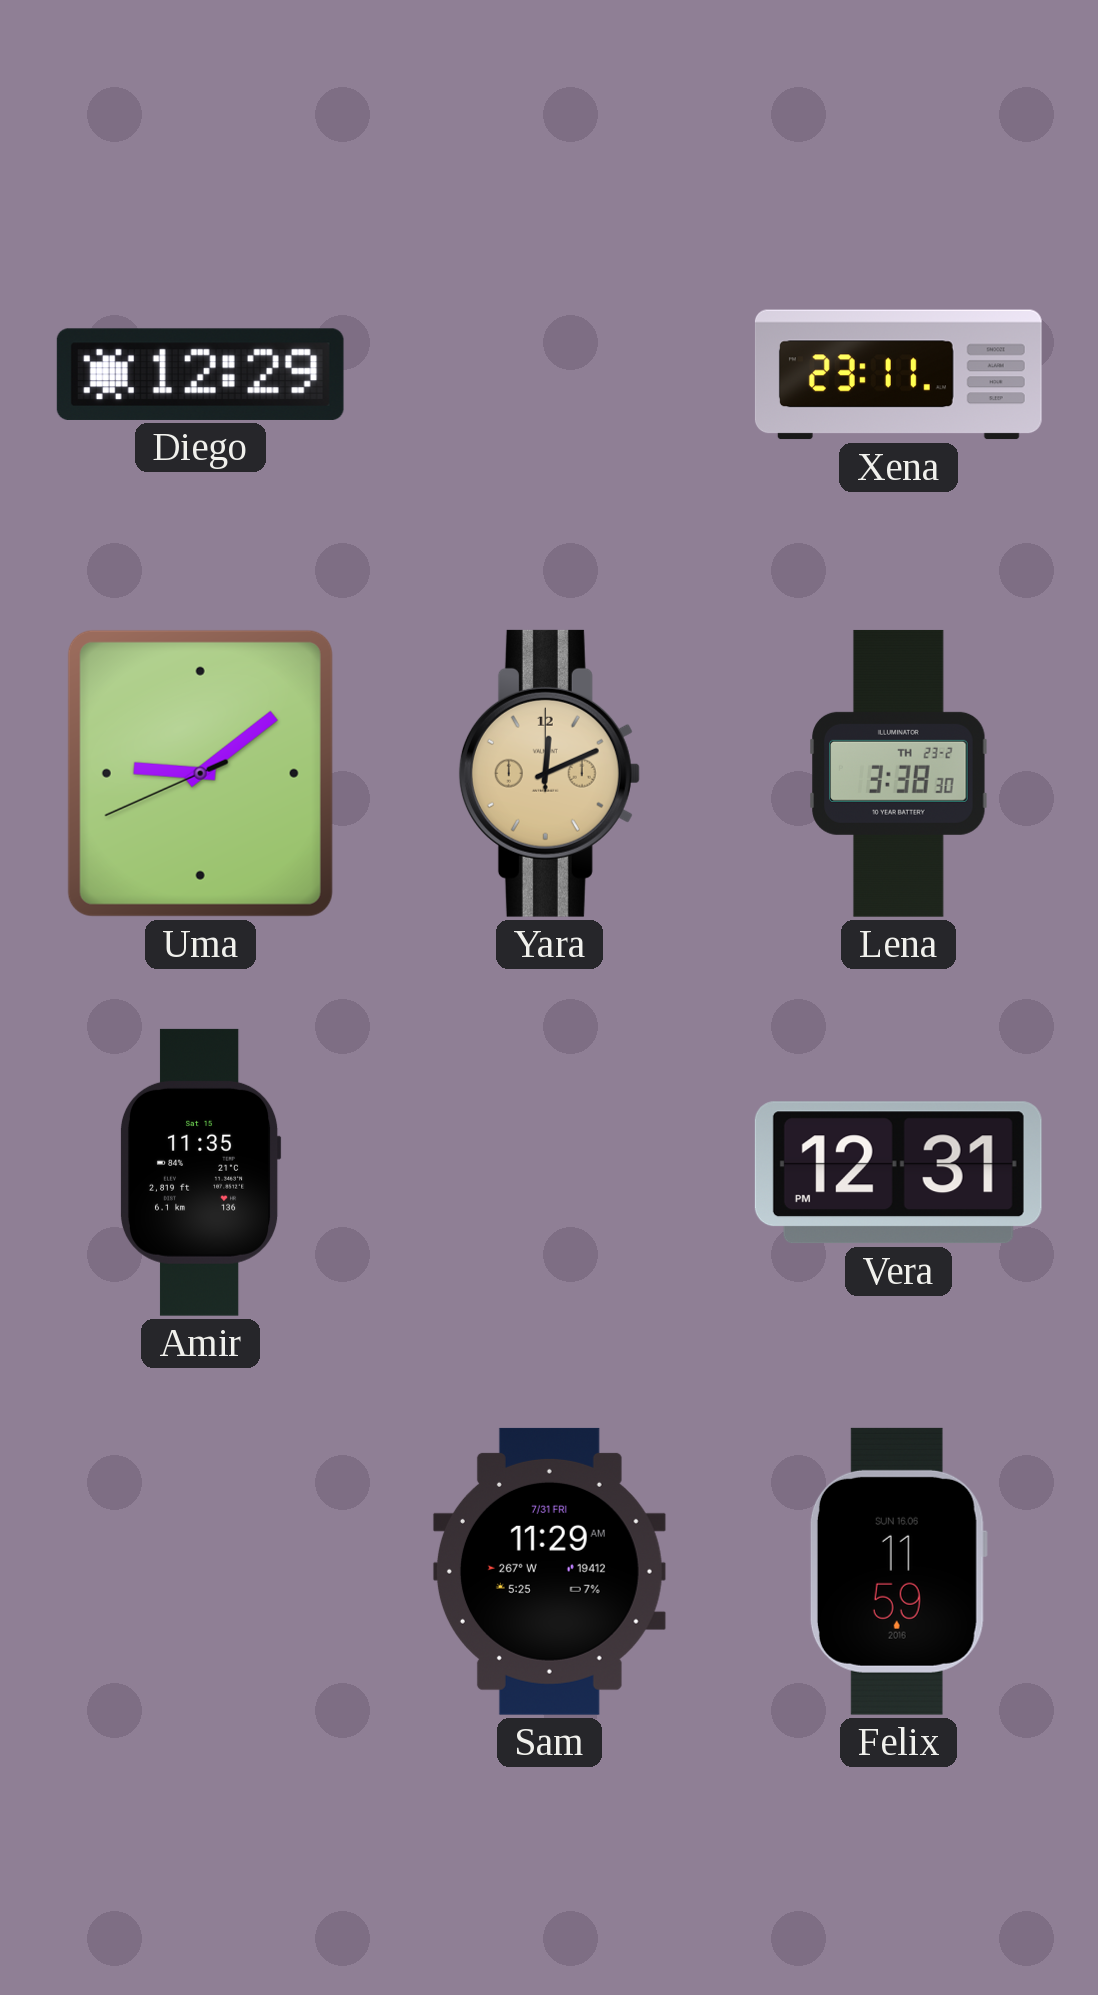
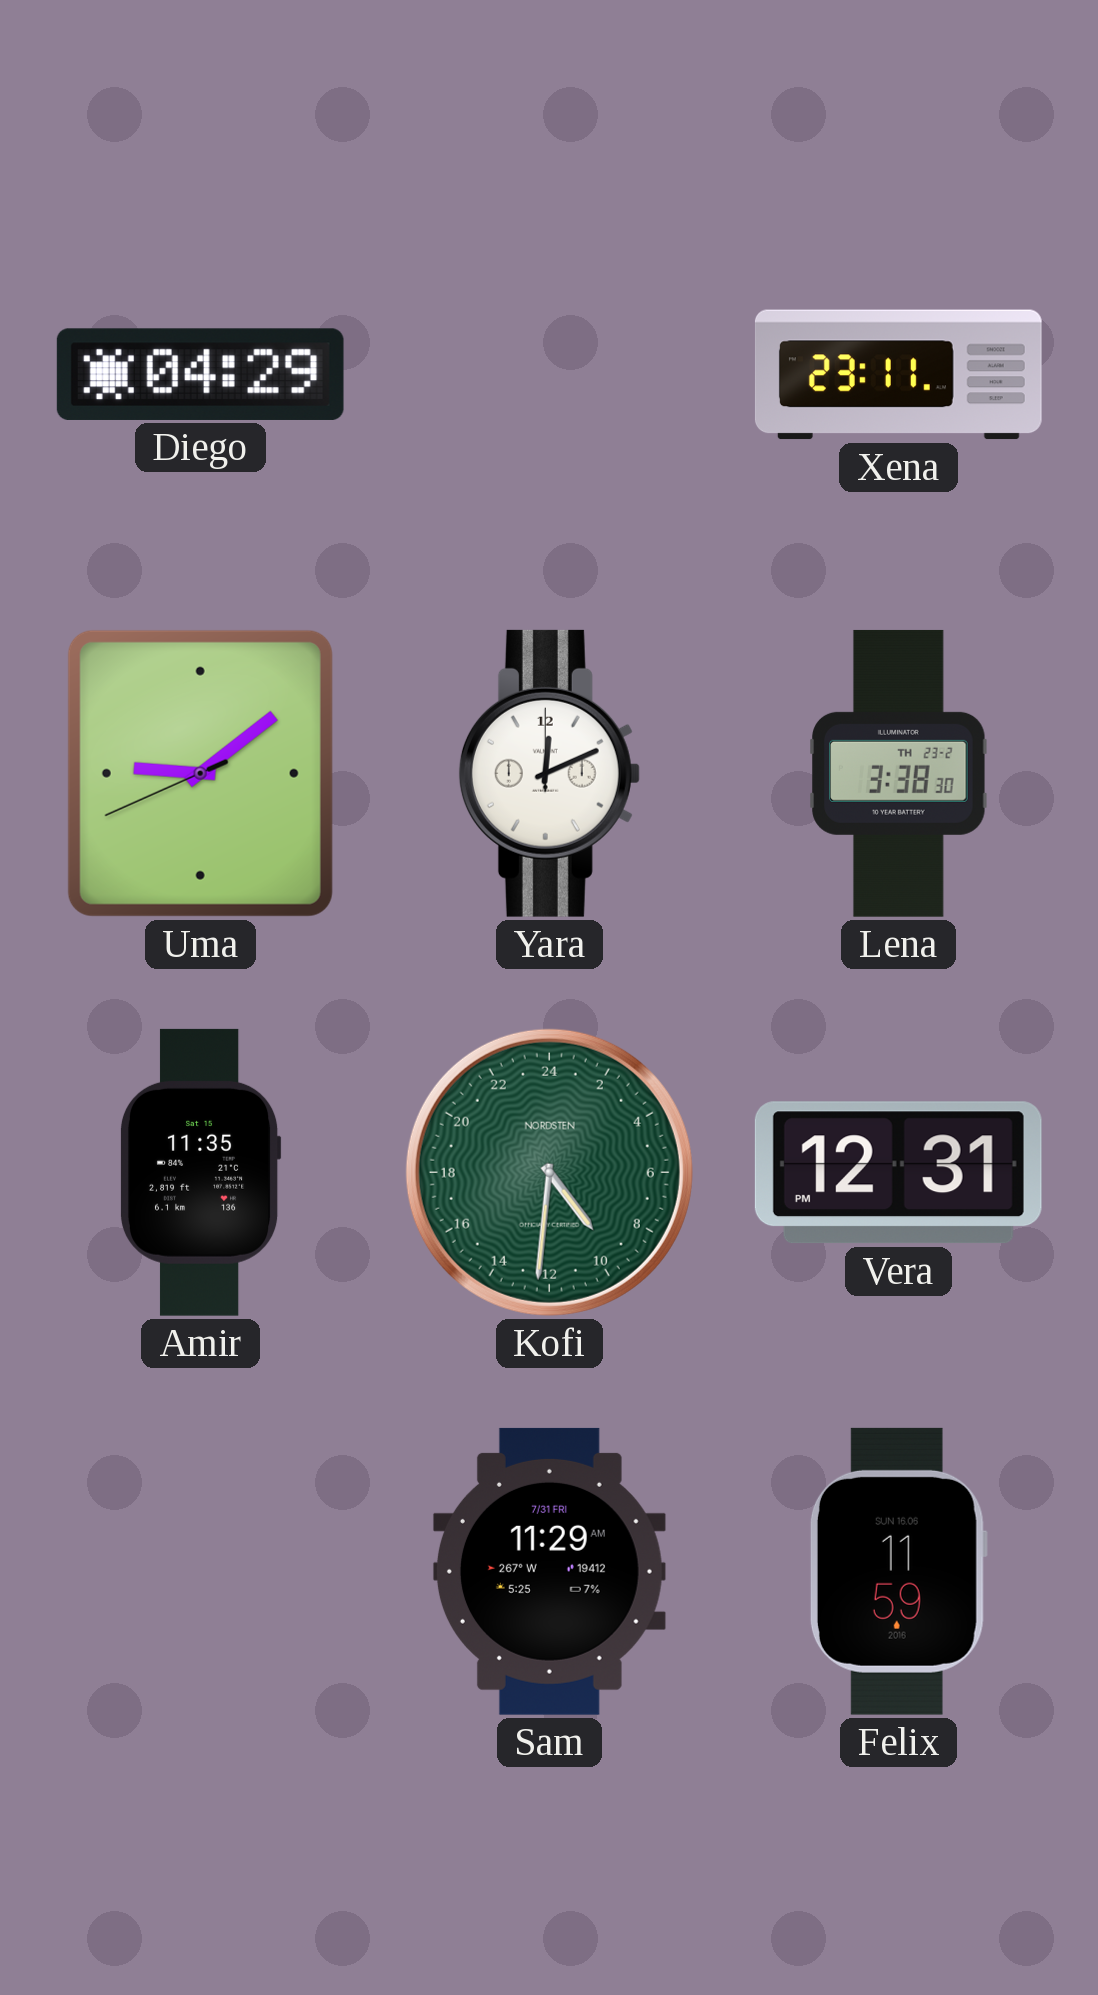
Diego: 12:29 -> 04:29
Yara dial: champagne -> white
Kofi: none -> 9:31
